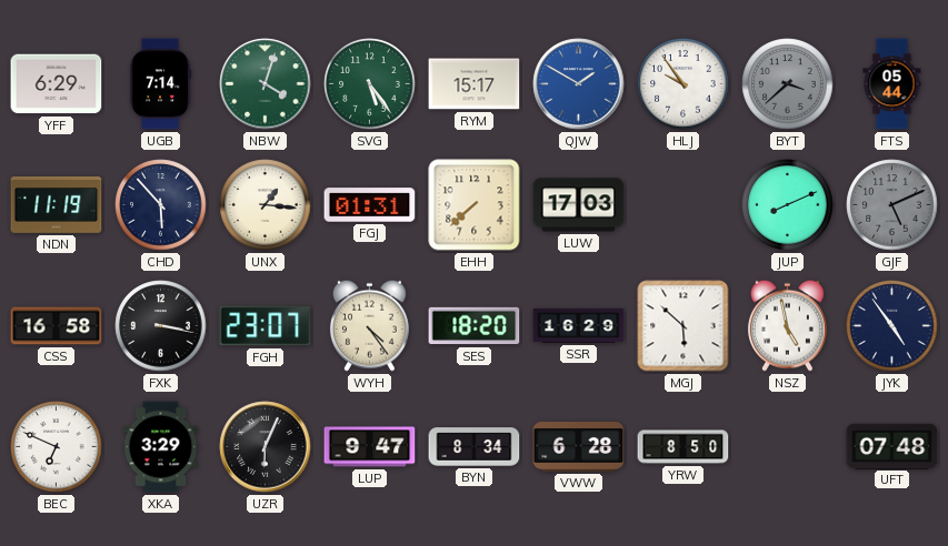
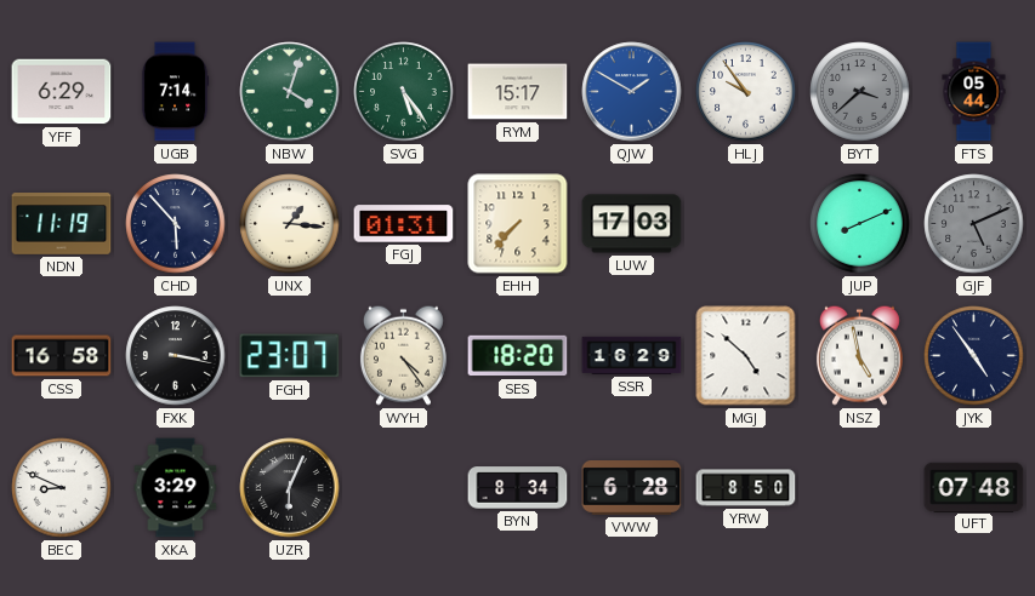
EHH: 7:38 -> 7:37
MGJ: 5:52 -> 4:52
BEC: 6:49 -> 8:49
LUP: 9:47 -> none
